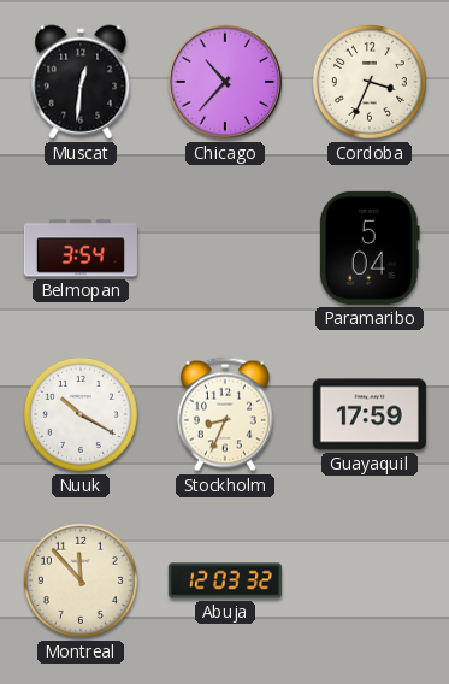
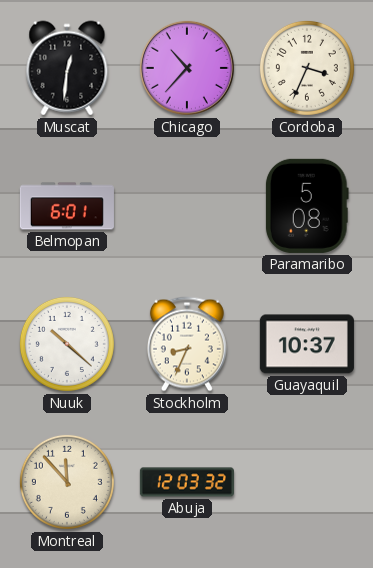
Belmopan: 3:54 -> 6:01
Paramaribo: 5:04 -> 5:08
Nuuk: 10:20 -> 10:22
Guayaquil: 17:59 -> 10:37
